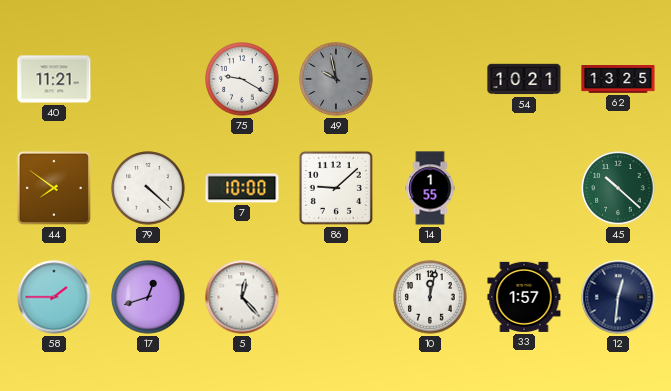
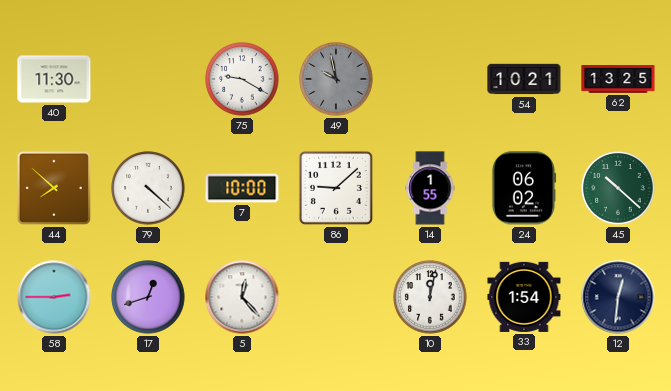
40: 11:21 -> 11:30
44: 7:51 -> 7:52
24: none -> 06:02
58: 1:45 -> 2:45
33: 1:57 -> 1:54
